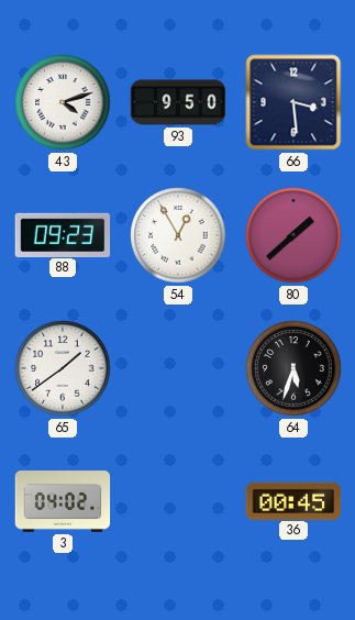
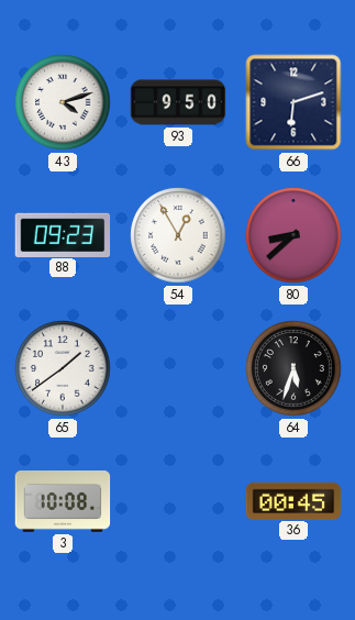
66: 3:29 -> 6:12
80: 1:38 -> 8:38
3: 04:02 -> 10:08
